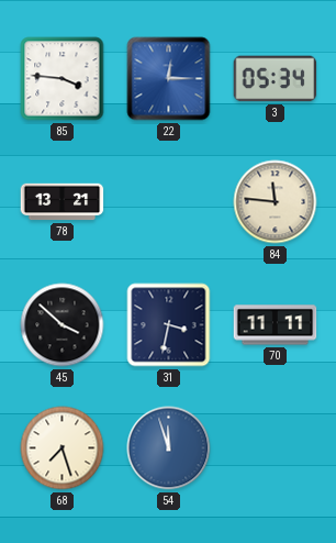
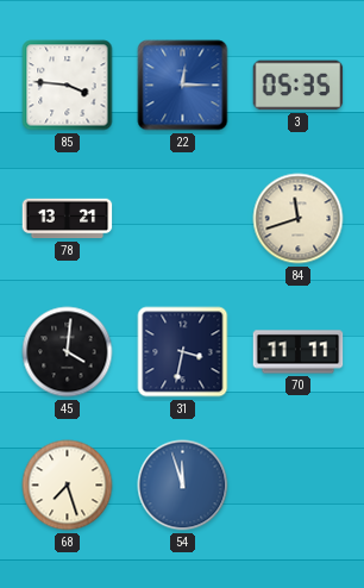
3: 05:34 -> 05:35
84: 11:46 -> 11:42
45: 3:52 -> 4:01
